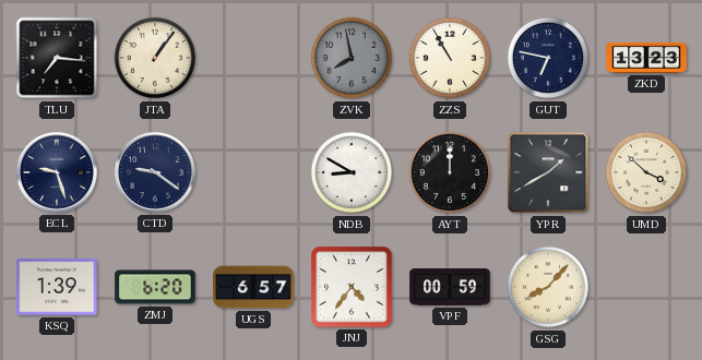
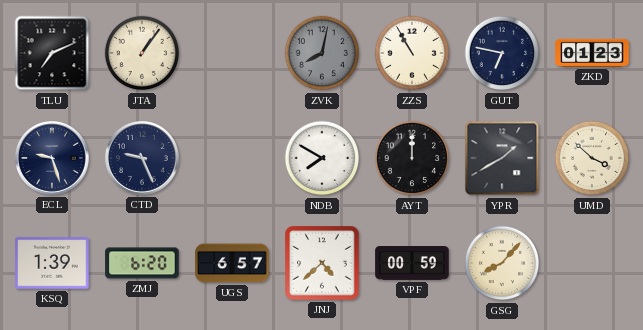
TLU: 7:16 -> 7:11
ZVK: 7:58 -> 8:02
ZKD: 13:23 -> 01:23
CTD: 9:21 -> 9:26
NDB: 8:50 -> 7:50
JNJ: 4:36 -> 4:38
